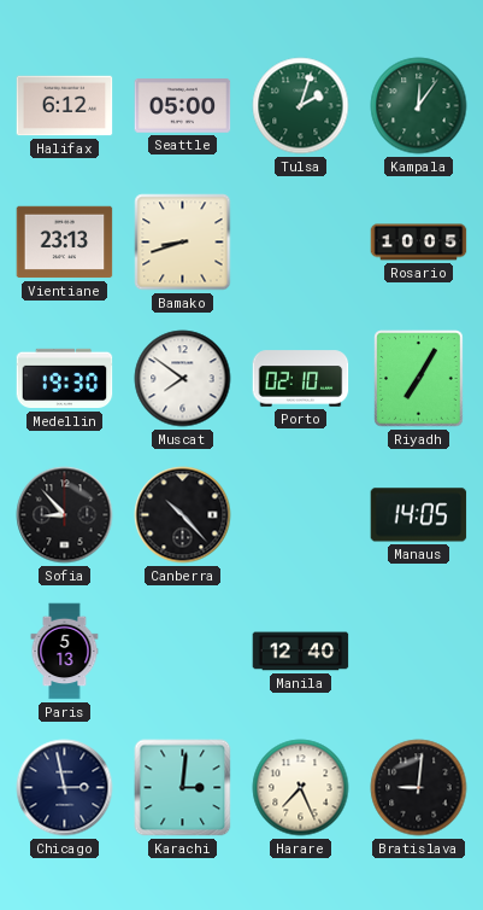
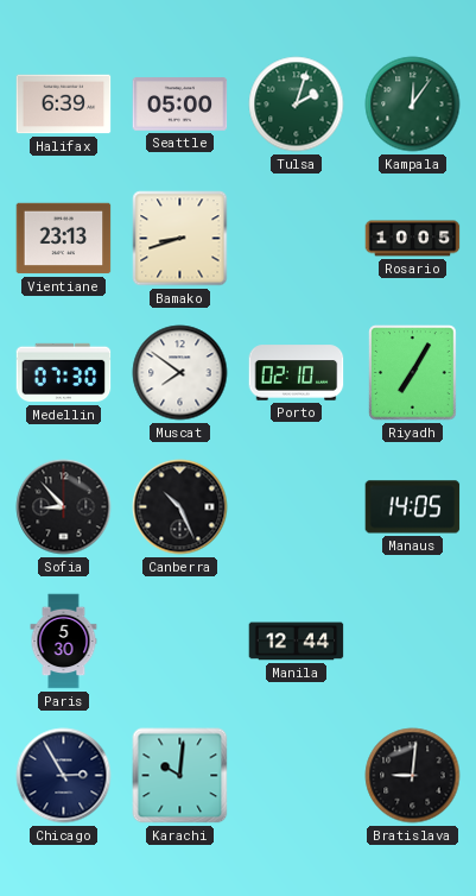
Halifax: 6:12 -> 6:39
Medellin: 19:30 -> 07:30
Canberra: 10:23 -> 10:26
Paris: 5:13 -> 5:30
Manila: 12:40 -> 12:44
Chicago: 2:58 -> 2:55
Karachi: 3:01 -> 10:01
Harare: 7:26 -> none
